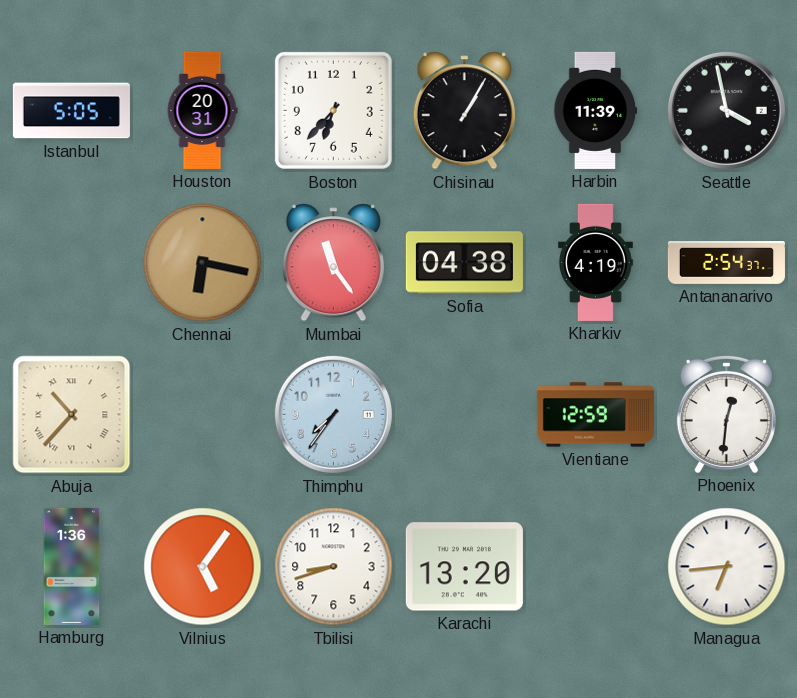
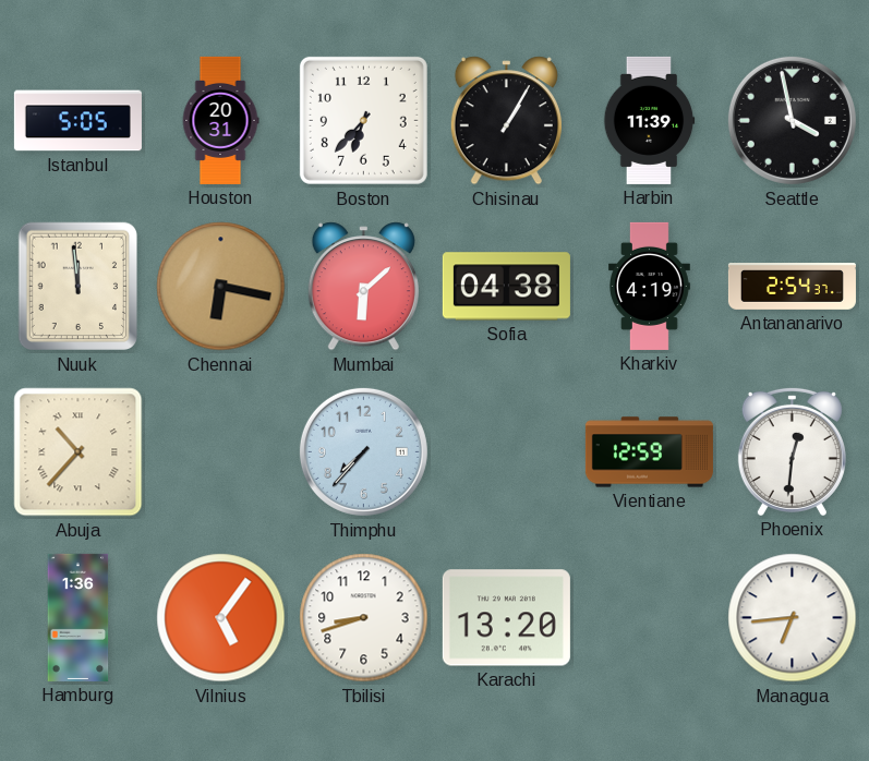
Nuuk: none -> 11:59
Mumbai: 11:24 -> 6:08
Thimphu: 7:36 -> 7:37
